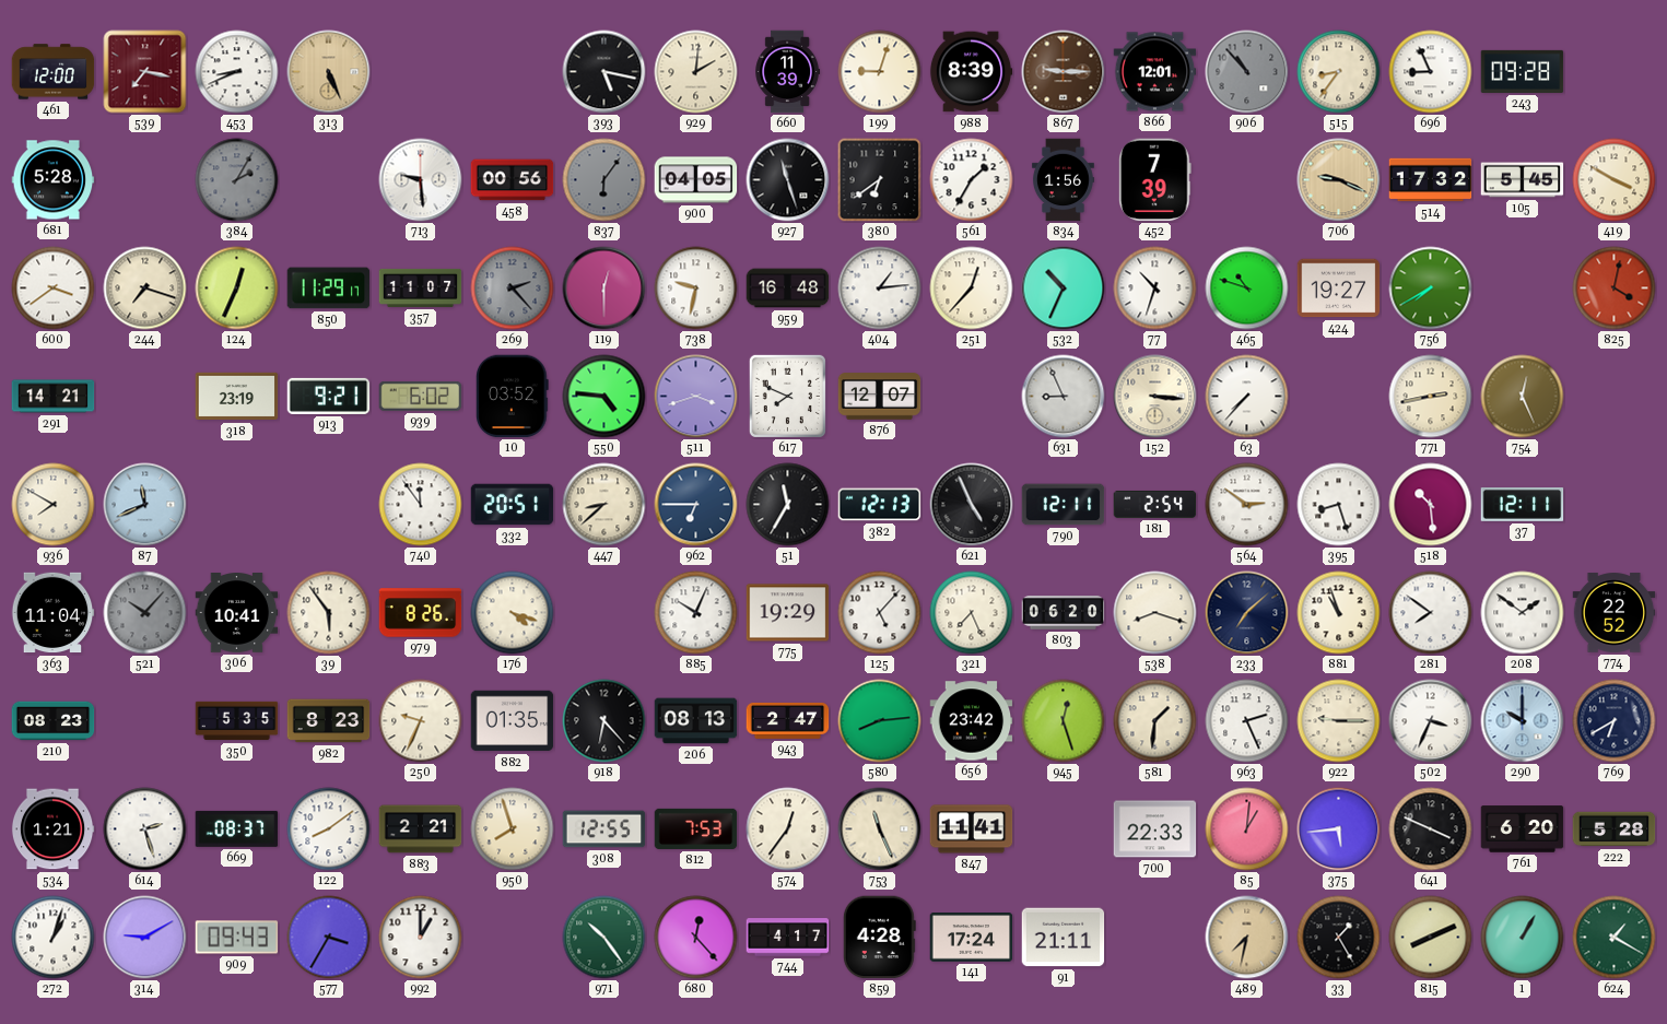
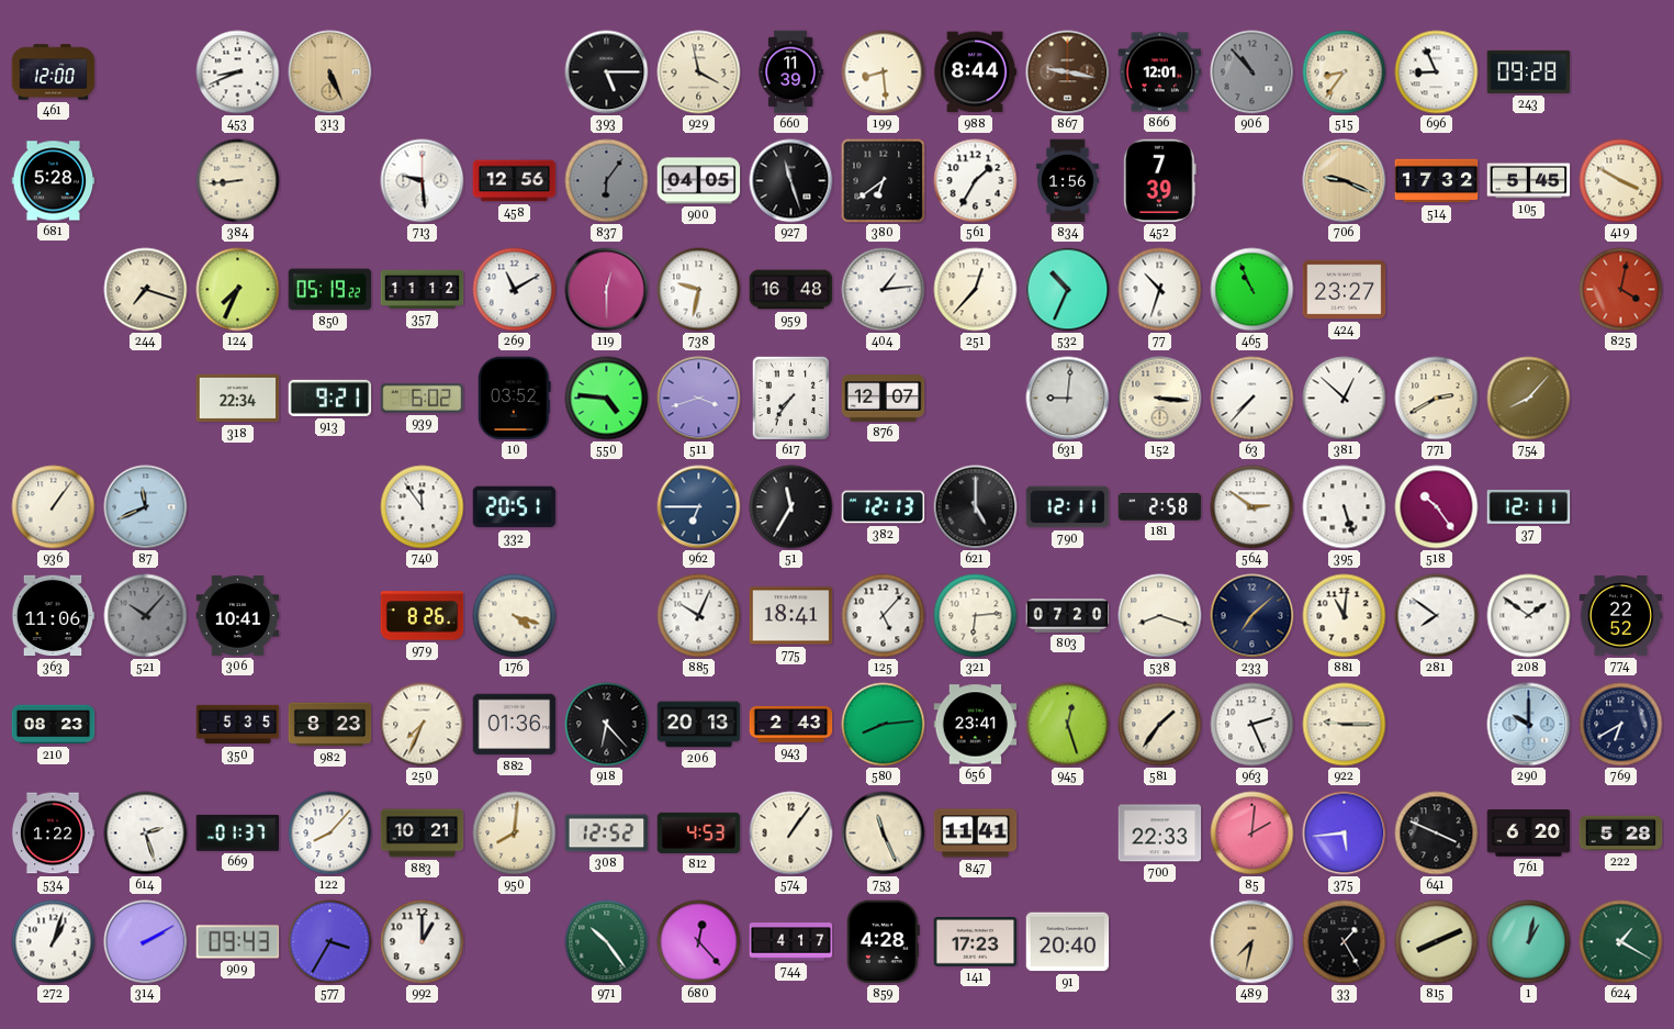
539: 7:17 -> none
393: 5:17 -> 5:15
929: 2:01 -> 3:58
199: 9:03 -> 8:29
988: 8:39 -> 8:44
867: 9:15 -> 9:17
384: 2:05 -> 8:44
384 dial: grey -> cream
458: 00:56 -> 12:56
600: 3:39 -> none
124: 12:34 -> 7:34
850: 11:29 -> 05:19
357: 11:07 -> 11:12
269: 2:23 -> 11:10
269 dial: grey -> white
465: 10:48 -> 10:56
424: 19:27 -> 23:27
756: 7:40 -> none
291: 14:21 -> none
318: 23:19 -> 22:34
617: 7:49 -> 7:36
631: 8:56 -> 9:01
381: none -> 12:52
771: 2:43 -> 2:40
754: 12:26 -> 8:07
936: 7:50 -> 1:06
447: 8:38 -> none
621: 4:56 -> 5:00
181: 2:54 -> 2:58
395: 8:27 -> 5:27
518: 10:29 -> 10:24
363: 11:04 -> 11:06
39: 5:54 -> none
775: 19:29 -> 18:41
321: 7:26 -> 6:14
803: 06:20 -> 07:20
881: 10:57 -> 11:01
250: 9:34 -> 7:34
882: 01:35 -> 01:36
206: 08:13 -> 20:13
943: 2:47 -> 2:43
656: 23:42 -> 23:41
581: 1:31 -> 1:36
502: 3:34 -> none
534: 1:21 -> 1:22
669: 08:37 -> 01:37
122: 8:09 -> 8:07
883: 2:21 -> 10:21
950: 7:57 -> 8:01
308: 12:55 -> 12:52
812: 7:53 -> 4:53
574: 12:36 -> 1:06
85: 1:01 -> 2:01
314: 9:10 -> 2:10
141: 17:24 -> 17:23
91: 21:11 -> 20:40
1: 1:05 -> 1:02
